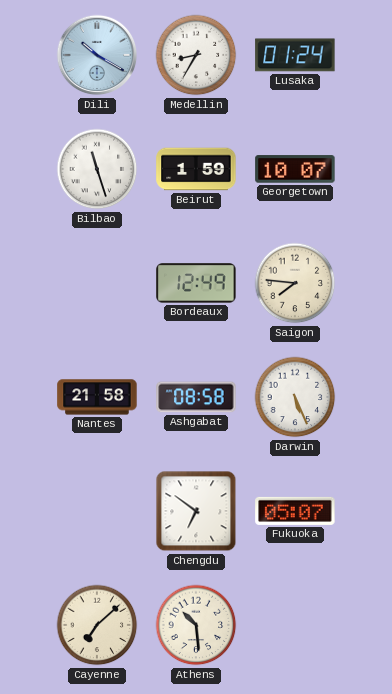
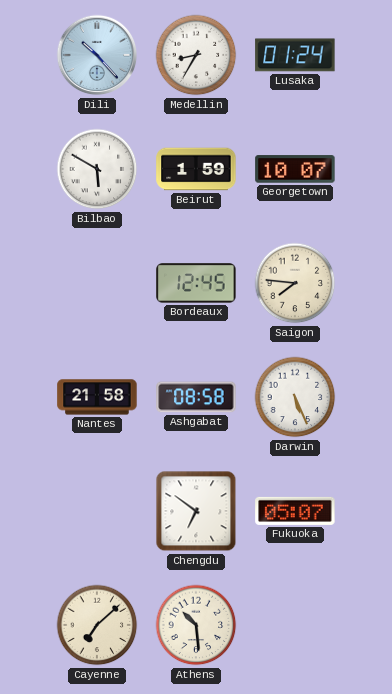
Dili: 10:20 -> 10:23
Bilbao: 11:27 -> 5:50
Bordeaux: 12:49 -> 12:45
